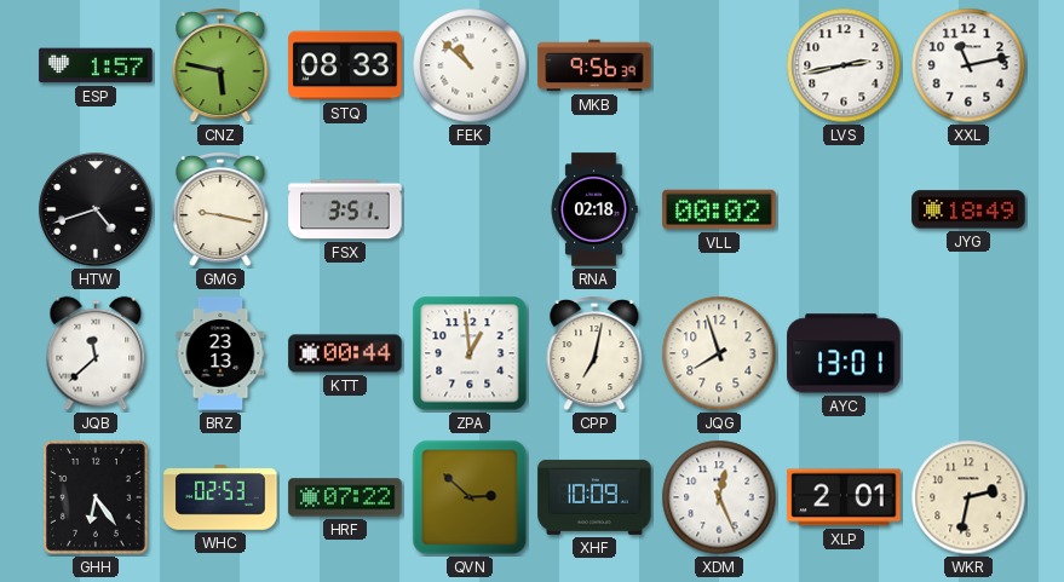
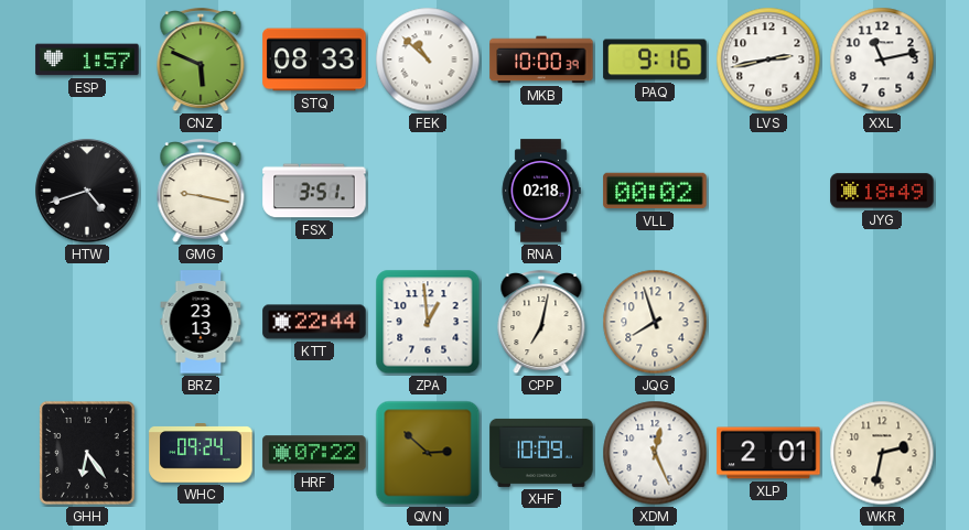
CNZ: 5:47 -> 5:49
MKB: 9:56 -> 10:00
PAQ: none -> 9:16
JQB: 11:38 -> none
KTT: 00:44 -> 22:44
AYC: 13:01 -> none
WHC: 02:53 -> 09:24
